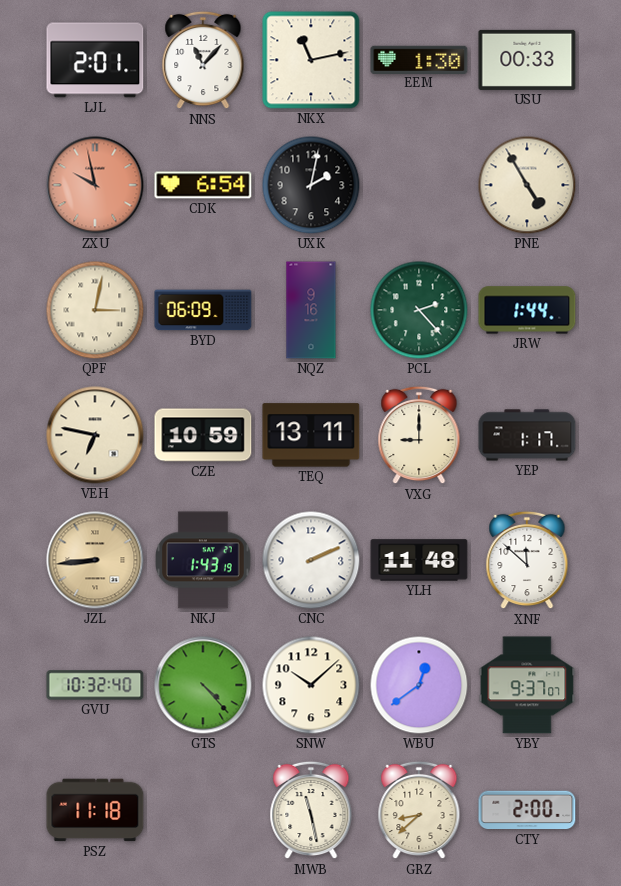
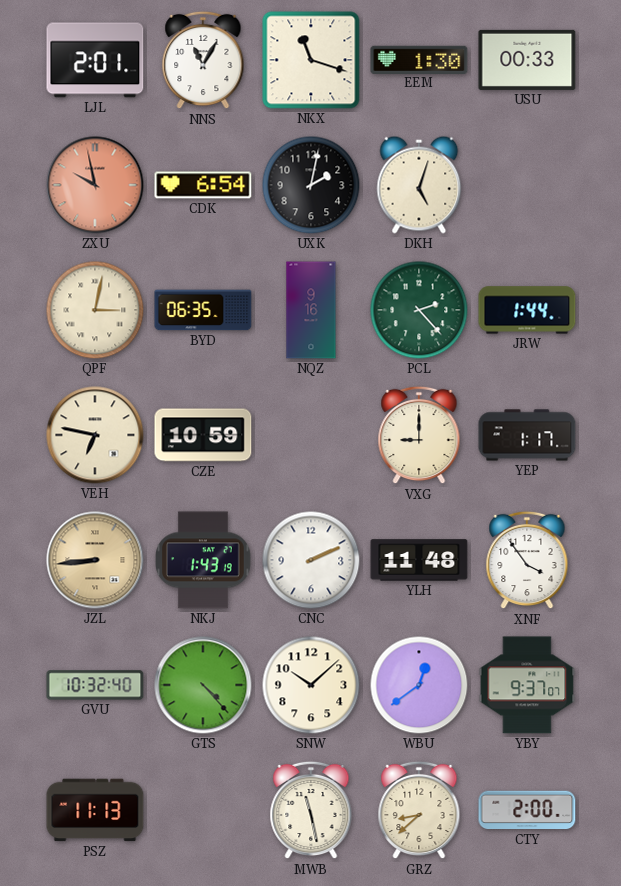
NNS: 11:07 -> 11:05
NKX: 11:13 -> 11:18
DKH: none -> 5:03
PNE: 4:55 -> none
BYD: 06:09 -> 06:35
TEQ: 13:11 -> none
XNF: 11:52 -> 3:54
PSZ: 11:18 -> 11:13
